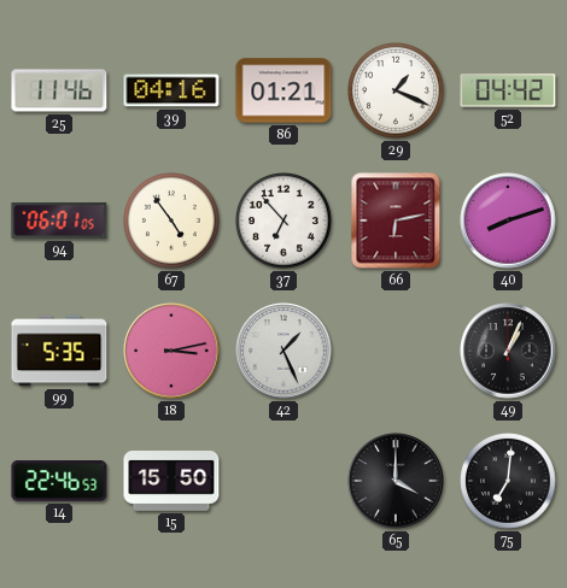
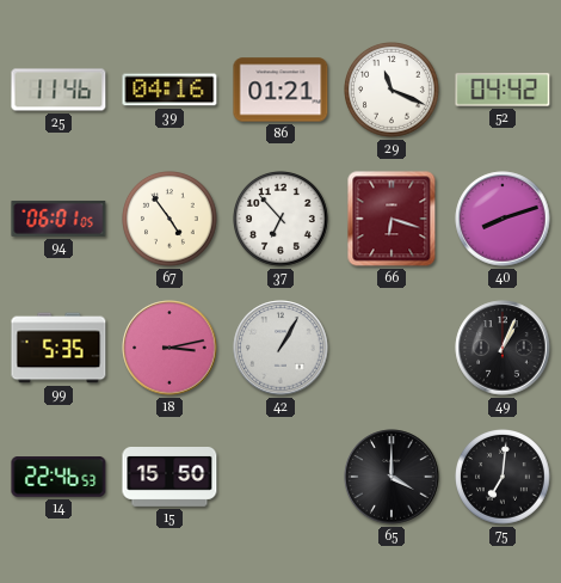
29: 1:19 -> 11:19
66: 6:13 -> 6:18
42: 1:26 -> 1:05
